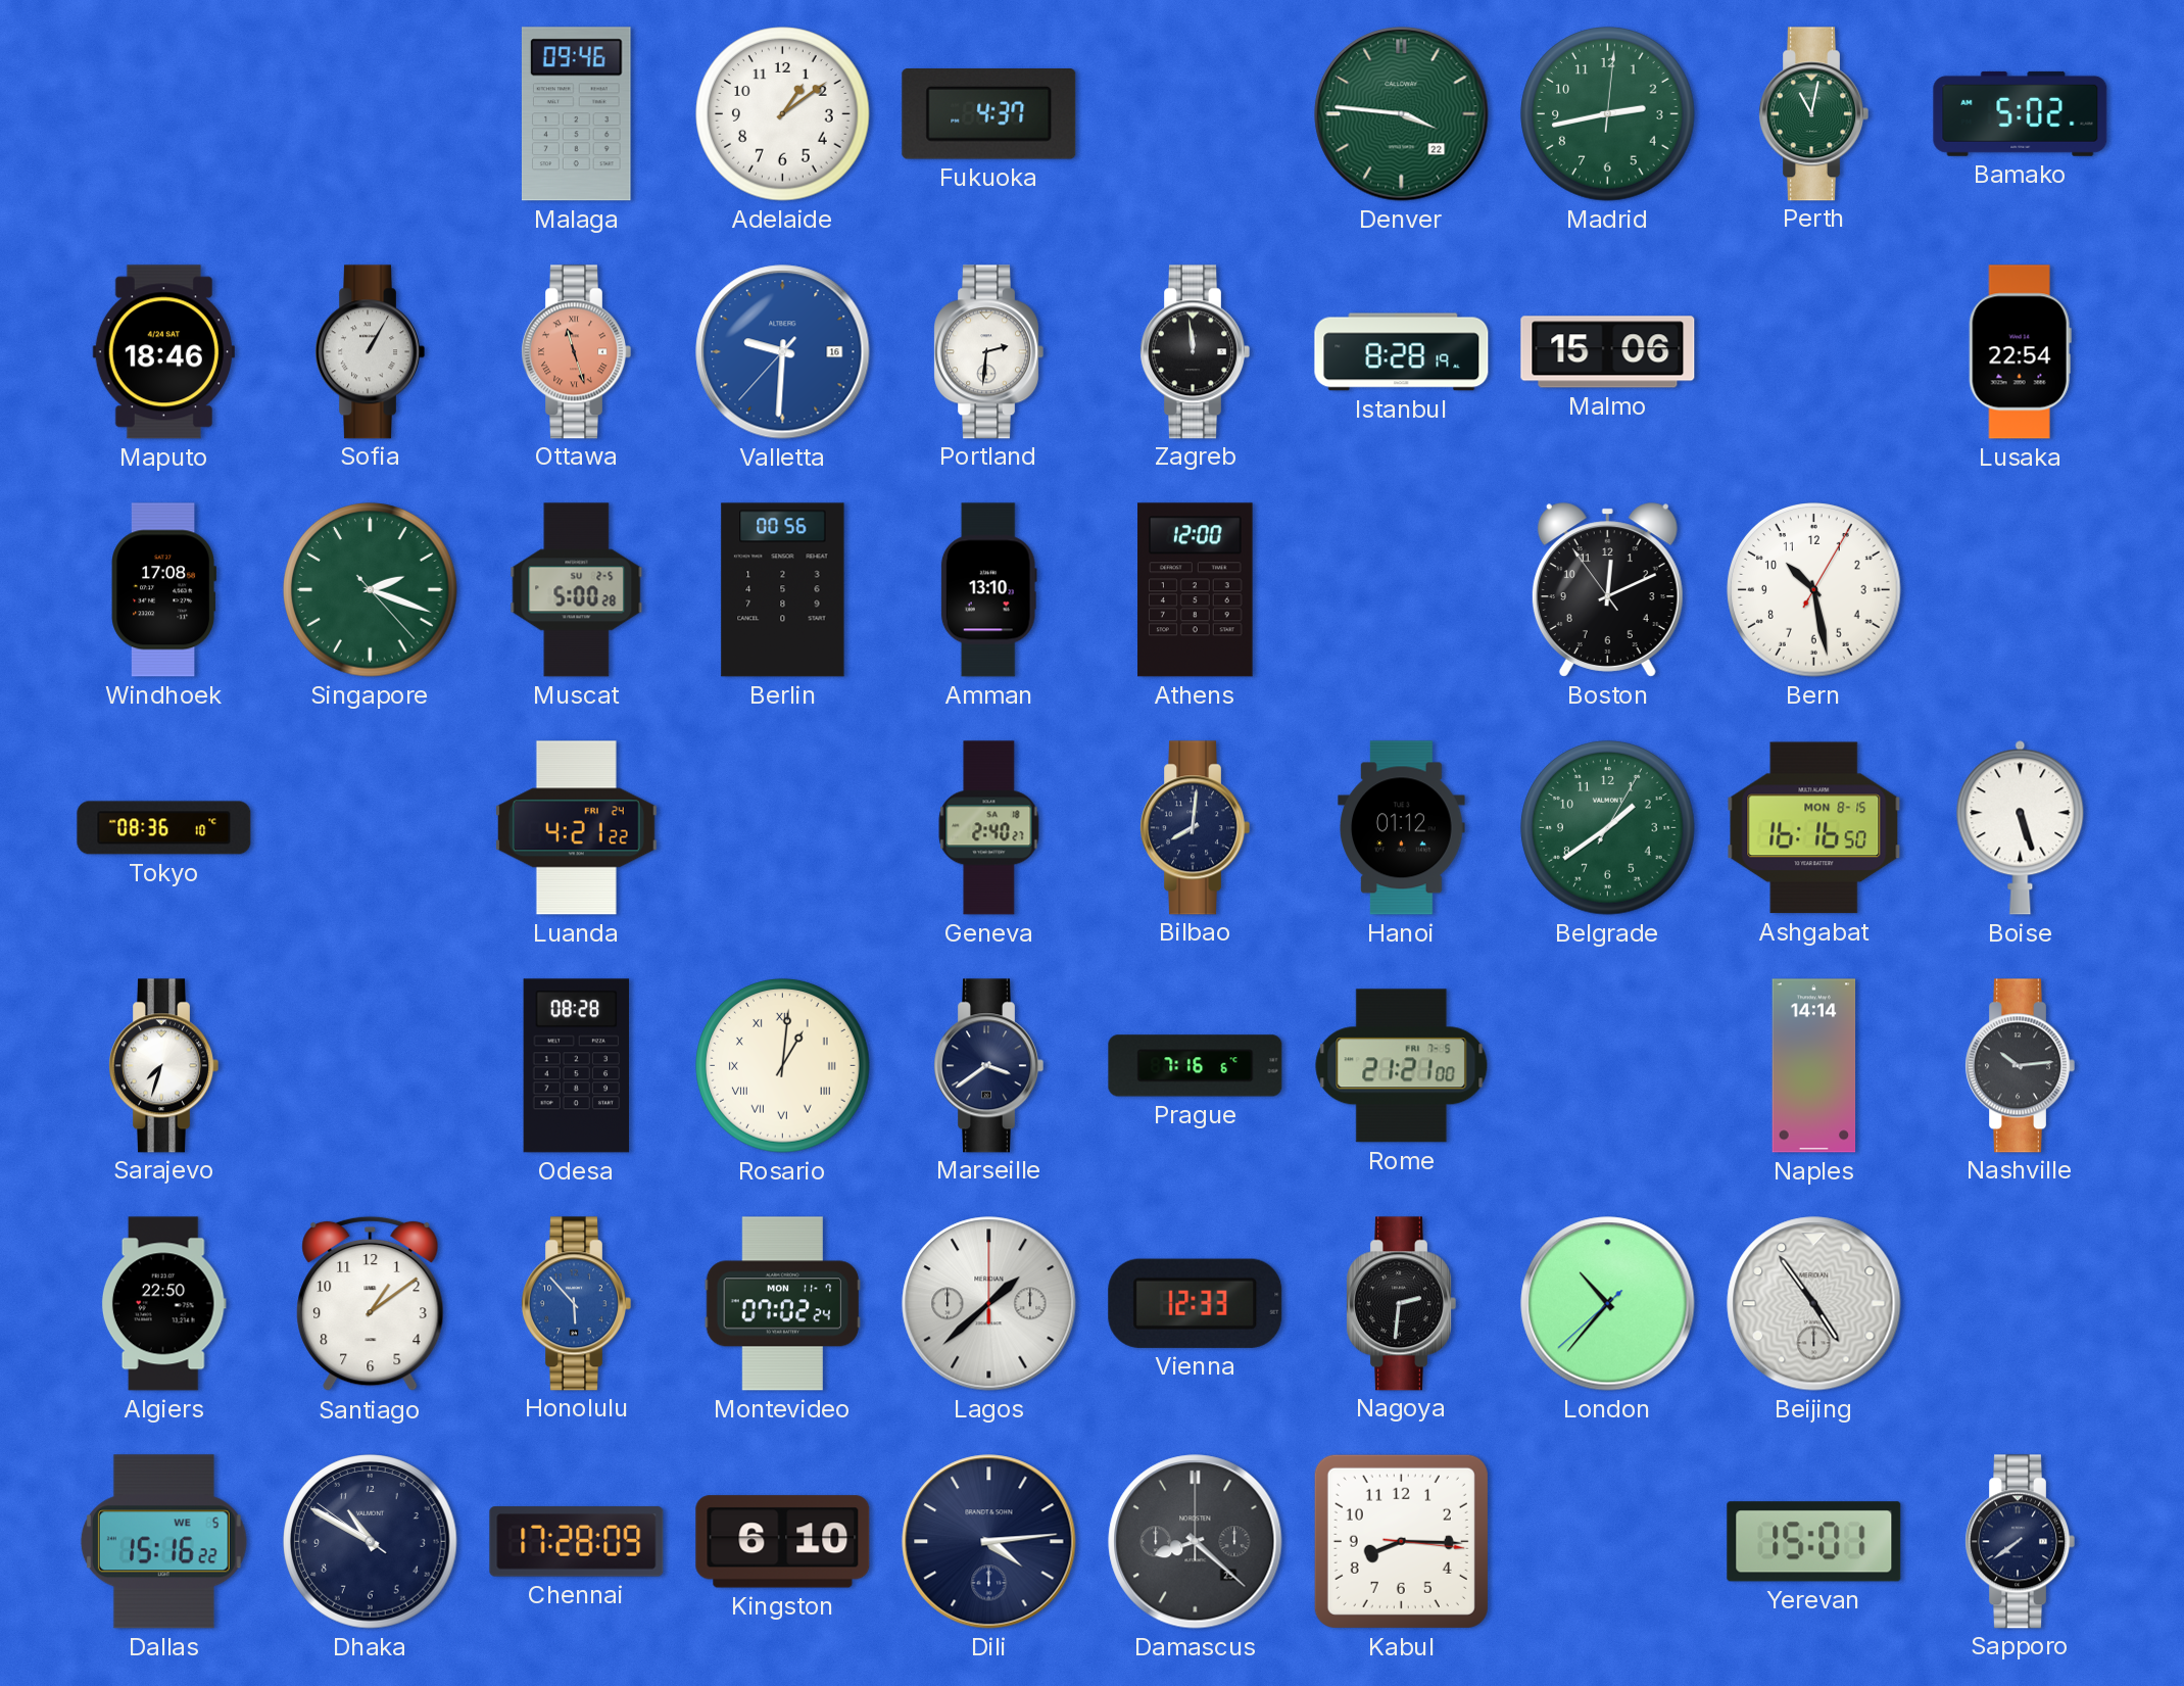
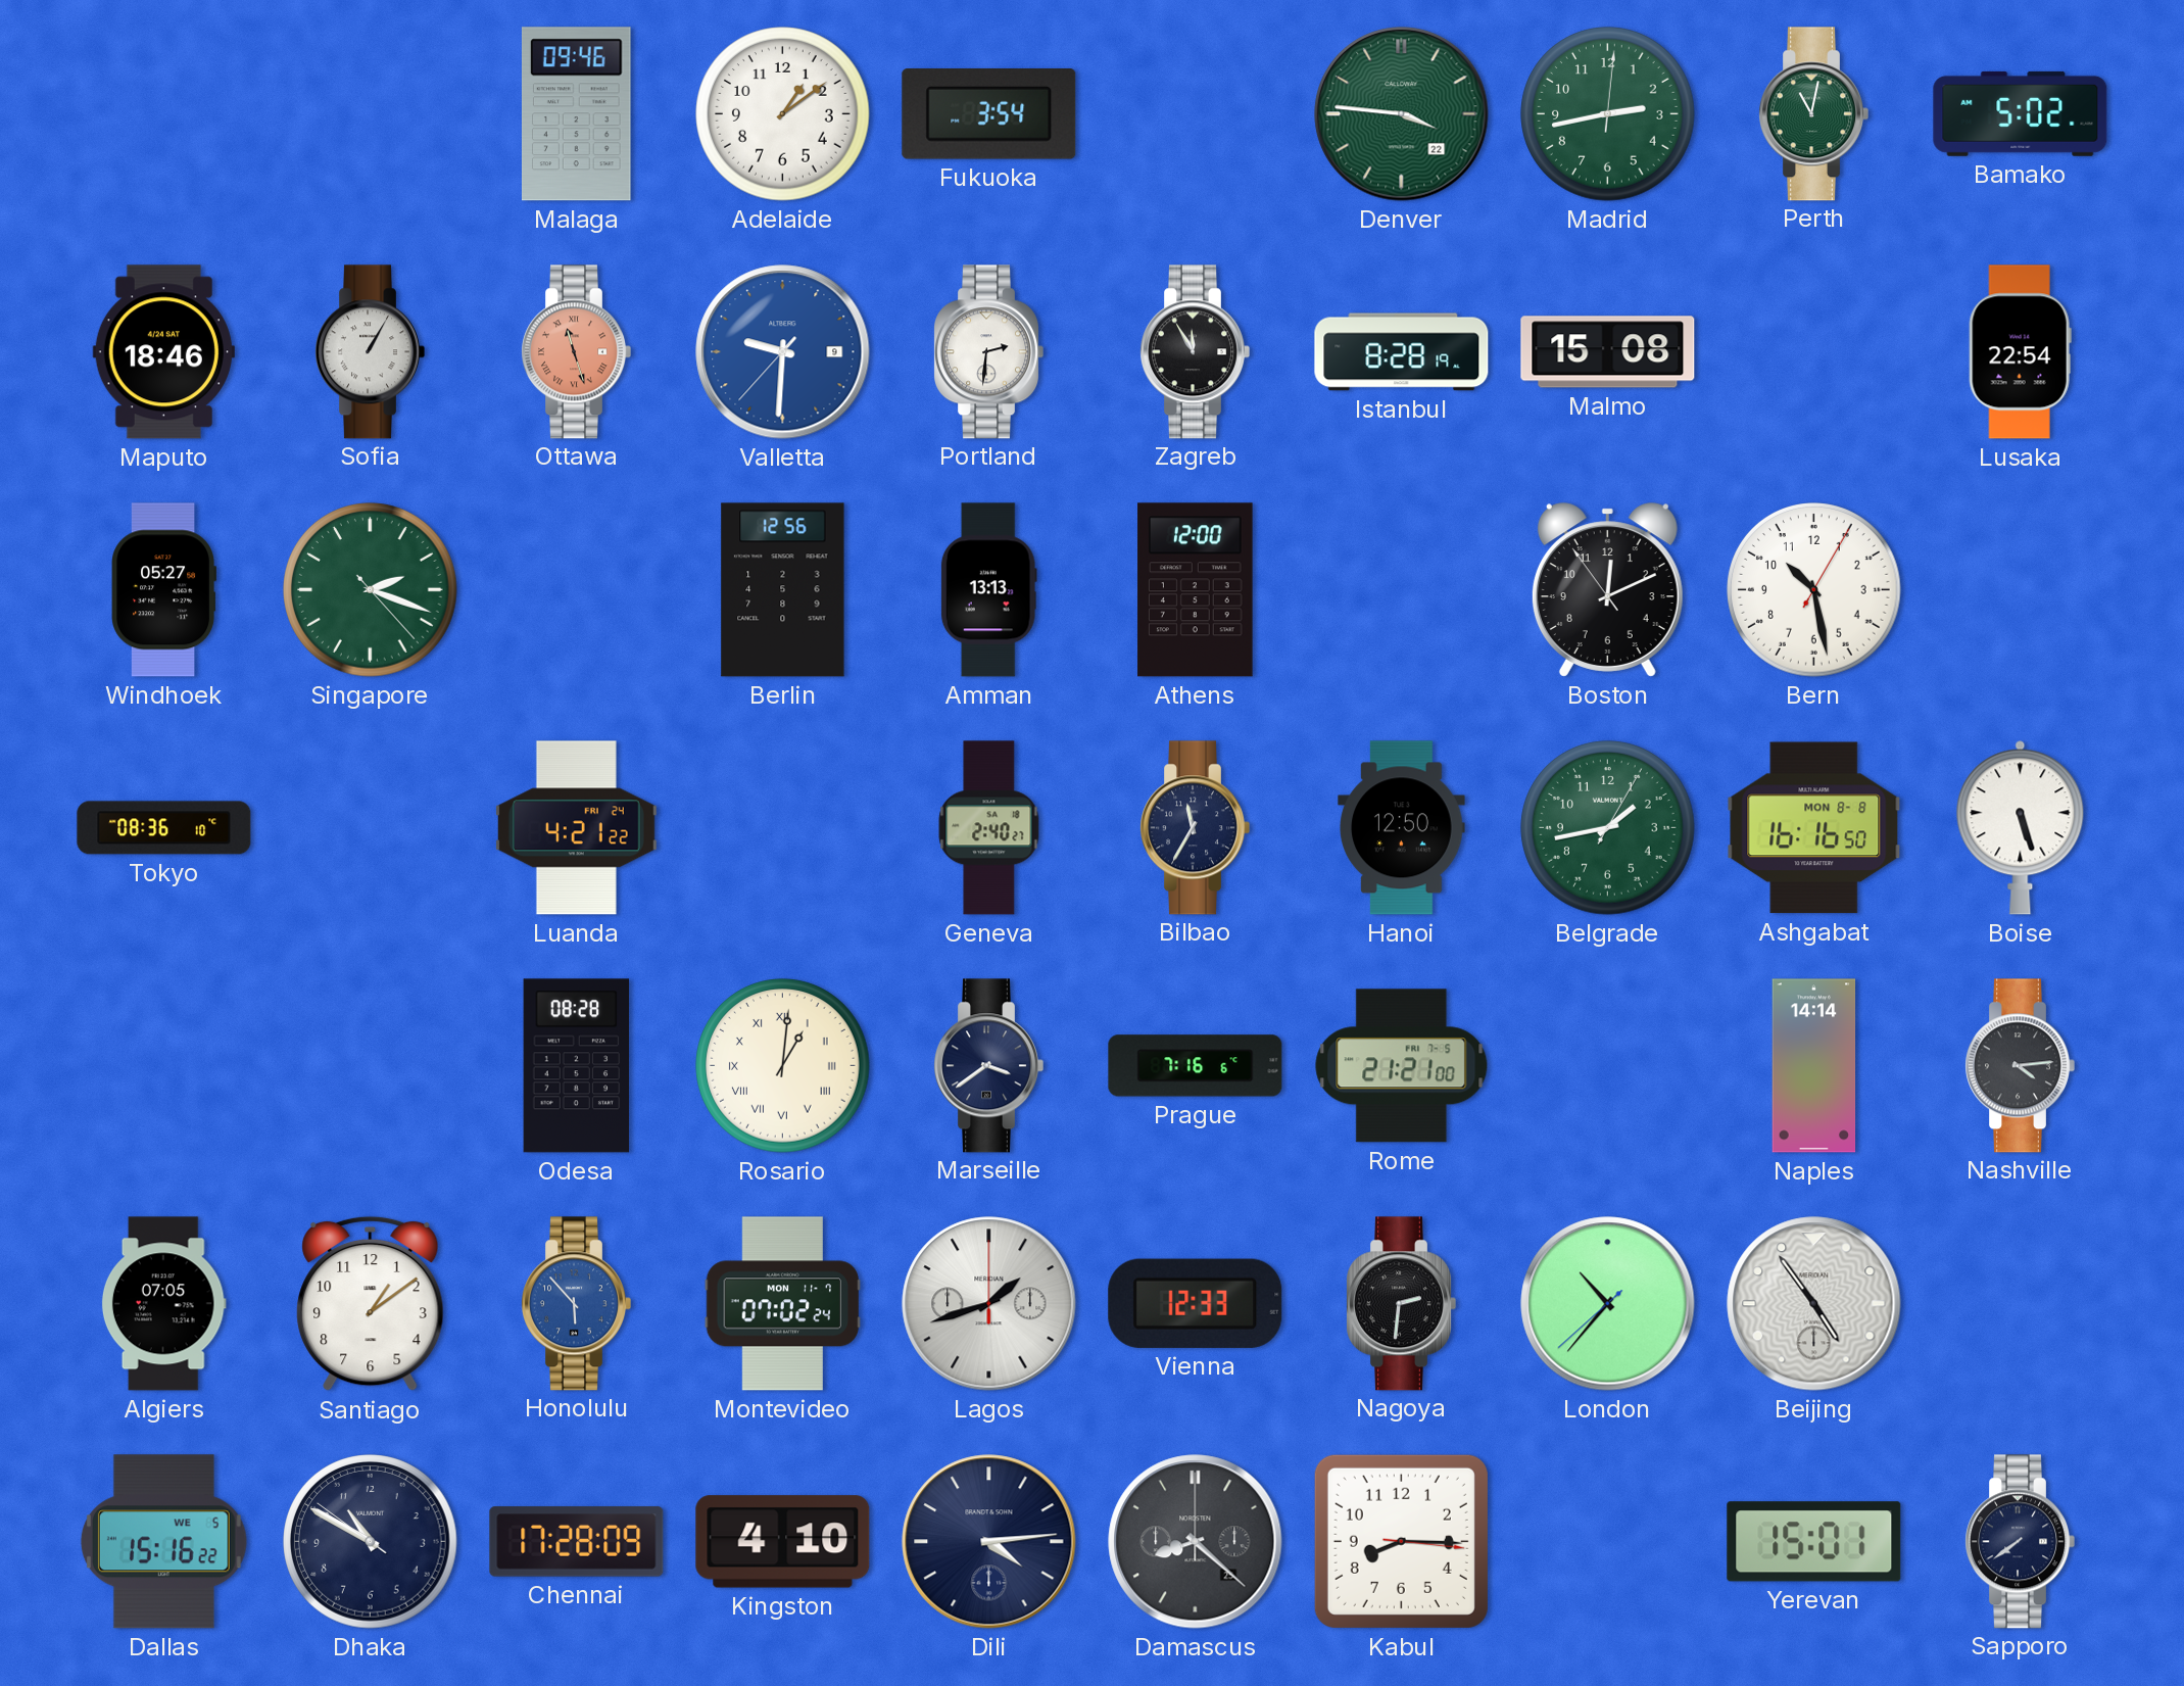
Fukuoka: 4:37 -> 3:54
Valletta date: 16 -> 9
Zagreb: 11:59 -> 11:55
Malmo: 15:06 -> 15:08
Windhoek: 17:08 -> 05:27
Muscat: 5:00 -> none
Berlin: 00:56 -> 12:56
Amman: 13:10 -> 13:13
Bilbao: 8:01 -> 11:35
Hanoi: 01:12 -> 12:50
Belgrade: 1:39 -> 1:43
Ashgabat date: MON 8-15 -> MON 8-8
Sarajevo: 7:33 -> none
Nashville: 10:14 -> 4:14
Algiers: 22:50 -> 07:05
Lagos: 1:38 -> 1:42
Kingston: 6:10 -> 4:10
